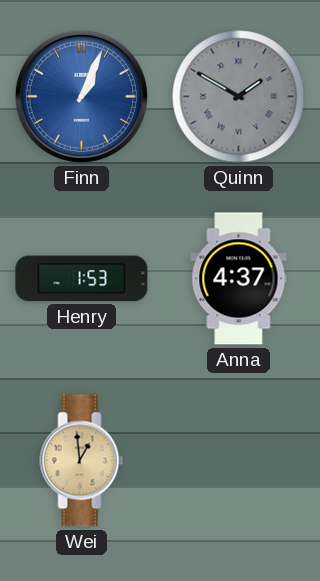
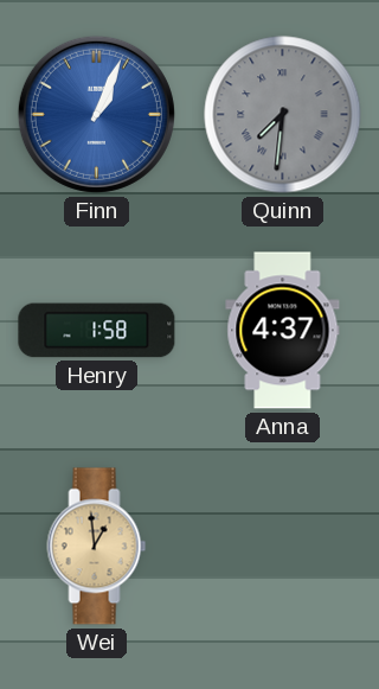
Quinn: 1:50 -> 7:31
Henry: 1:53 -> 1:58
